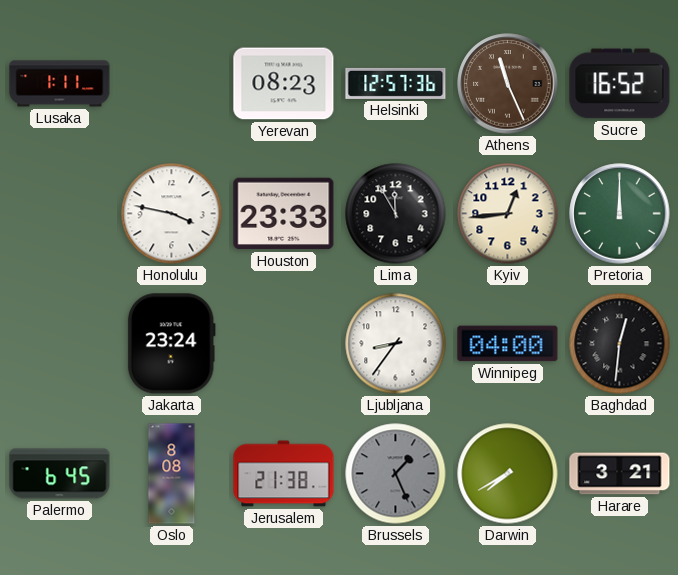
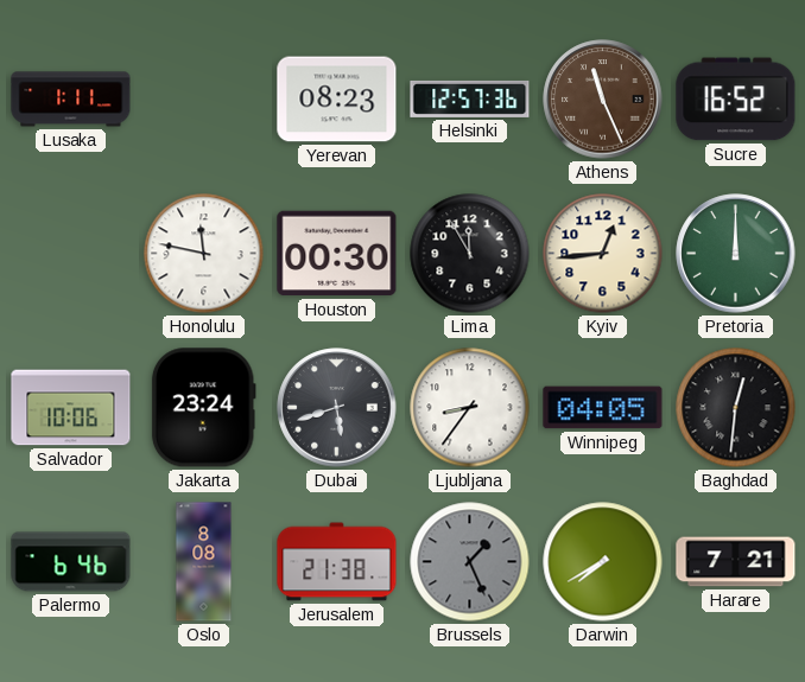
Honolulu: 3:47 -> 11:47
Houston: 23:33 -> 00:30
Salvador: none -> 10:06
Dubai: none -> 5:42
Winnipeg: 04:00 -> 04:05
Palermo: 6:45 -> 6:46
Harare: 3:21 -> 7:21
